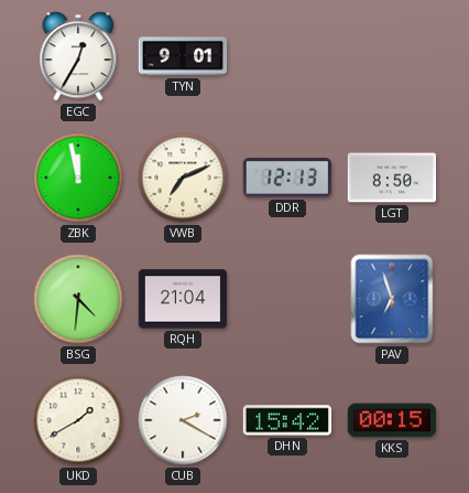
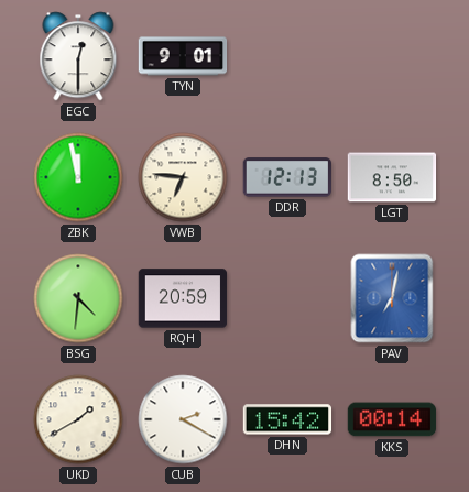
EGC: 12:35 -> 12:30
VWB: 7:11 -> 6:46
RQH: 21:04 -> 20:59
PAV: 6:57 -> 7:02
KKS: 00:15 -> 00:14
